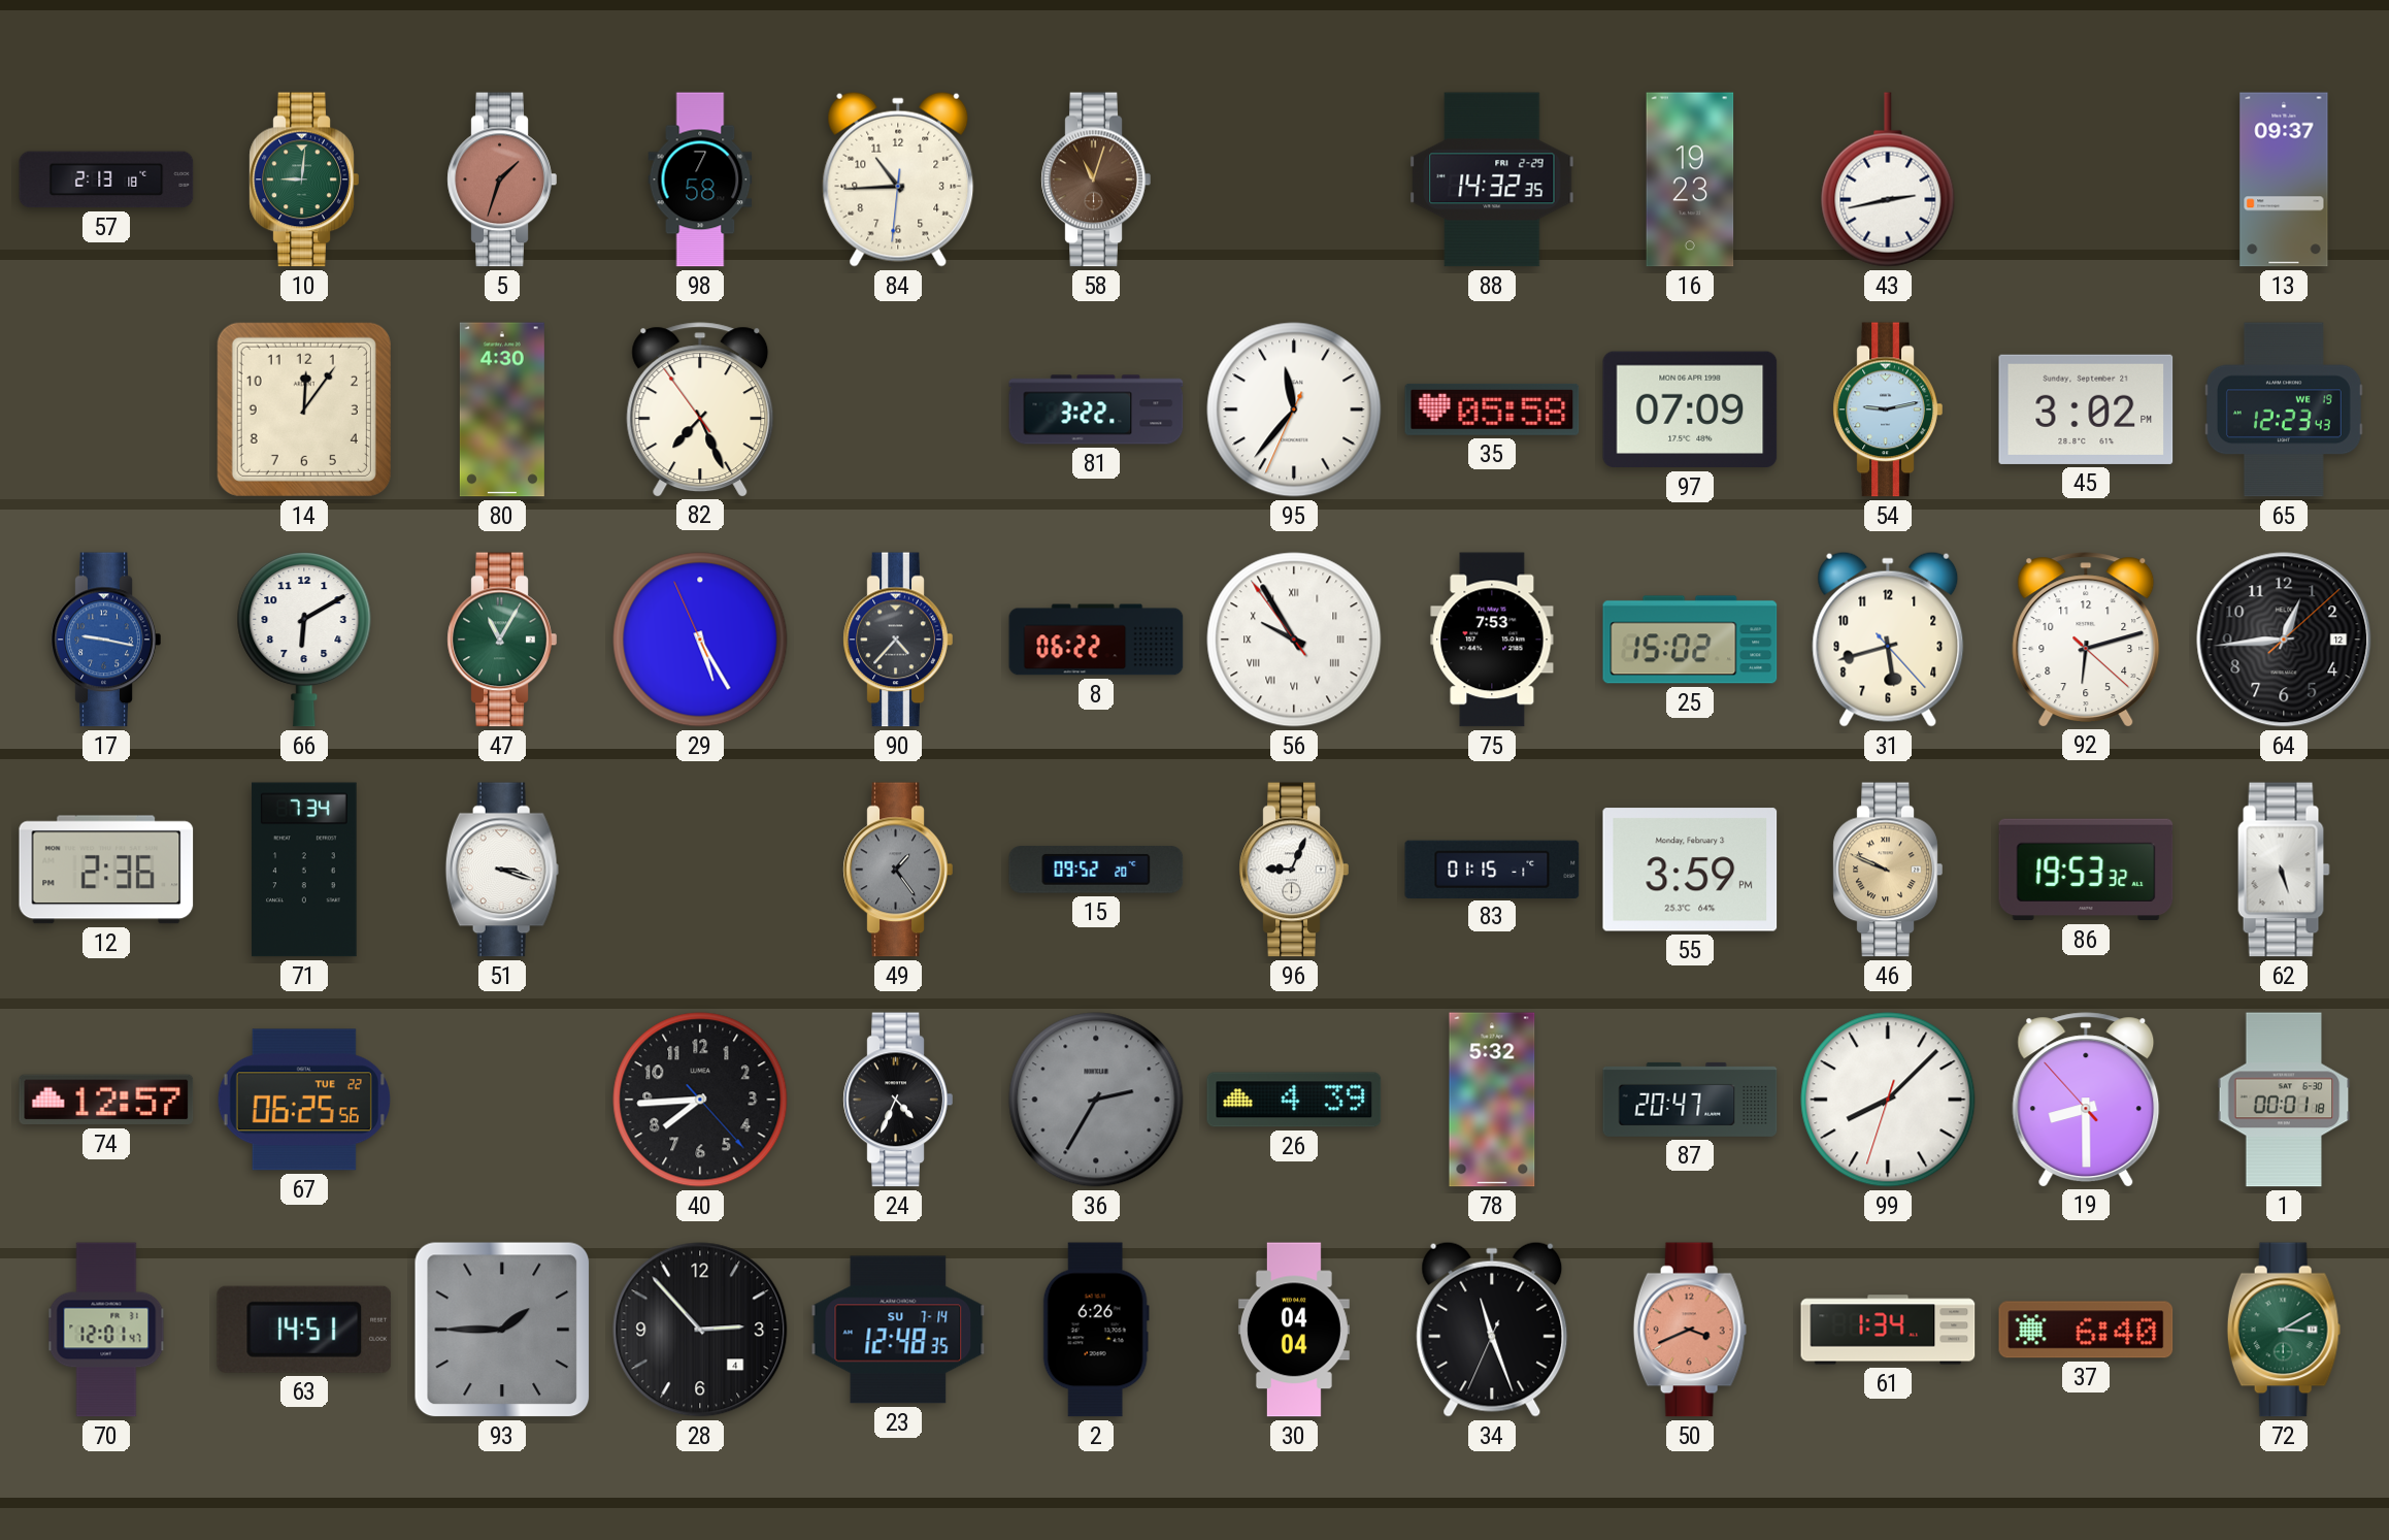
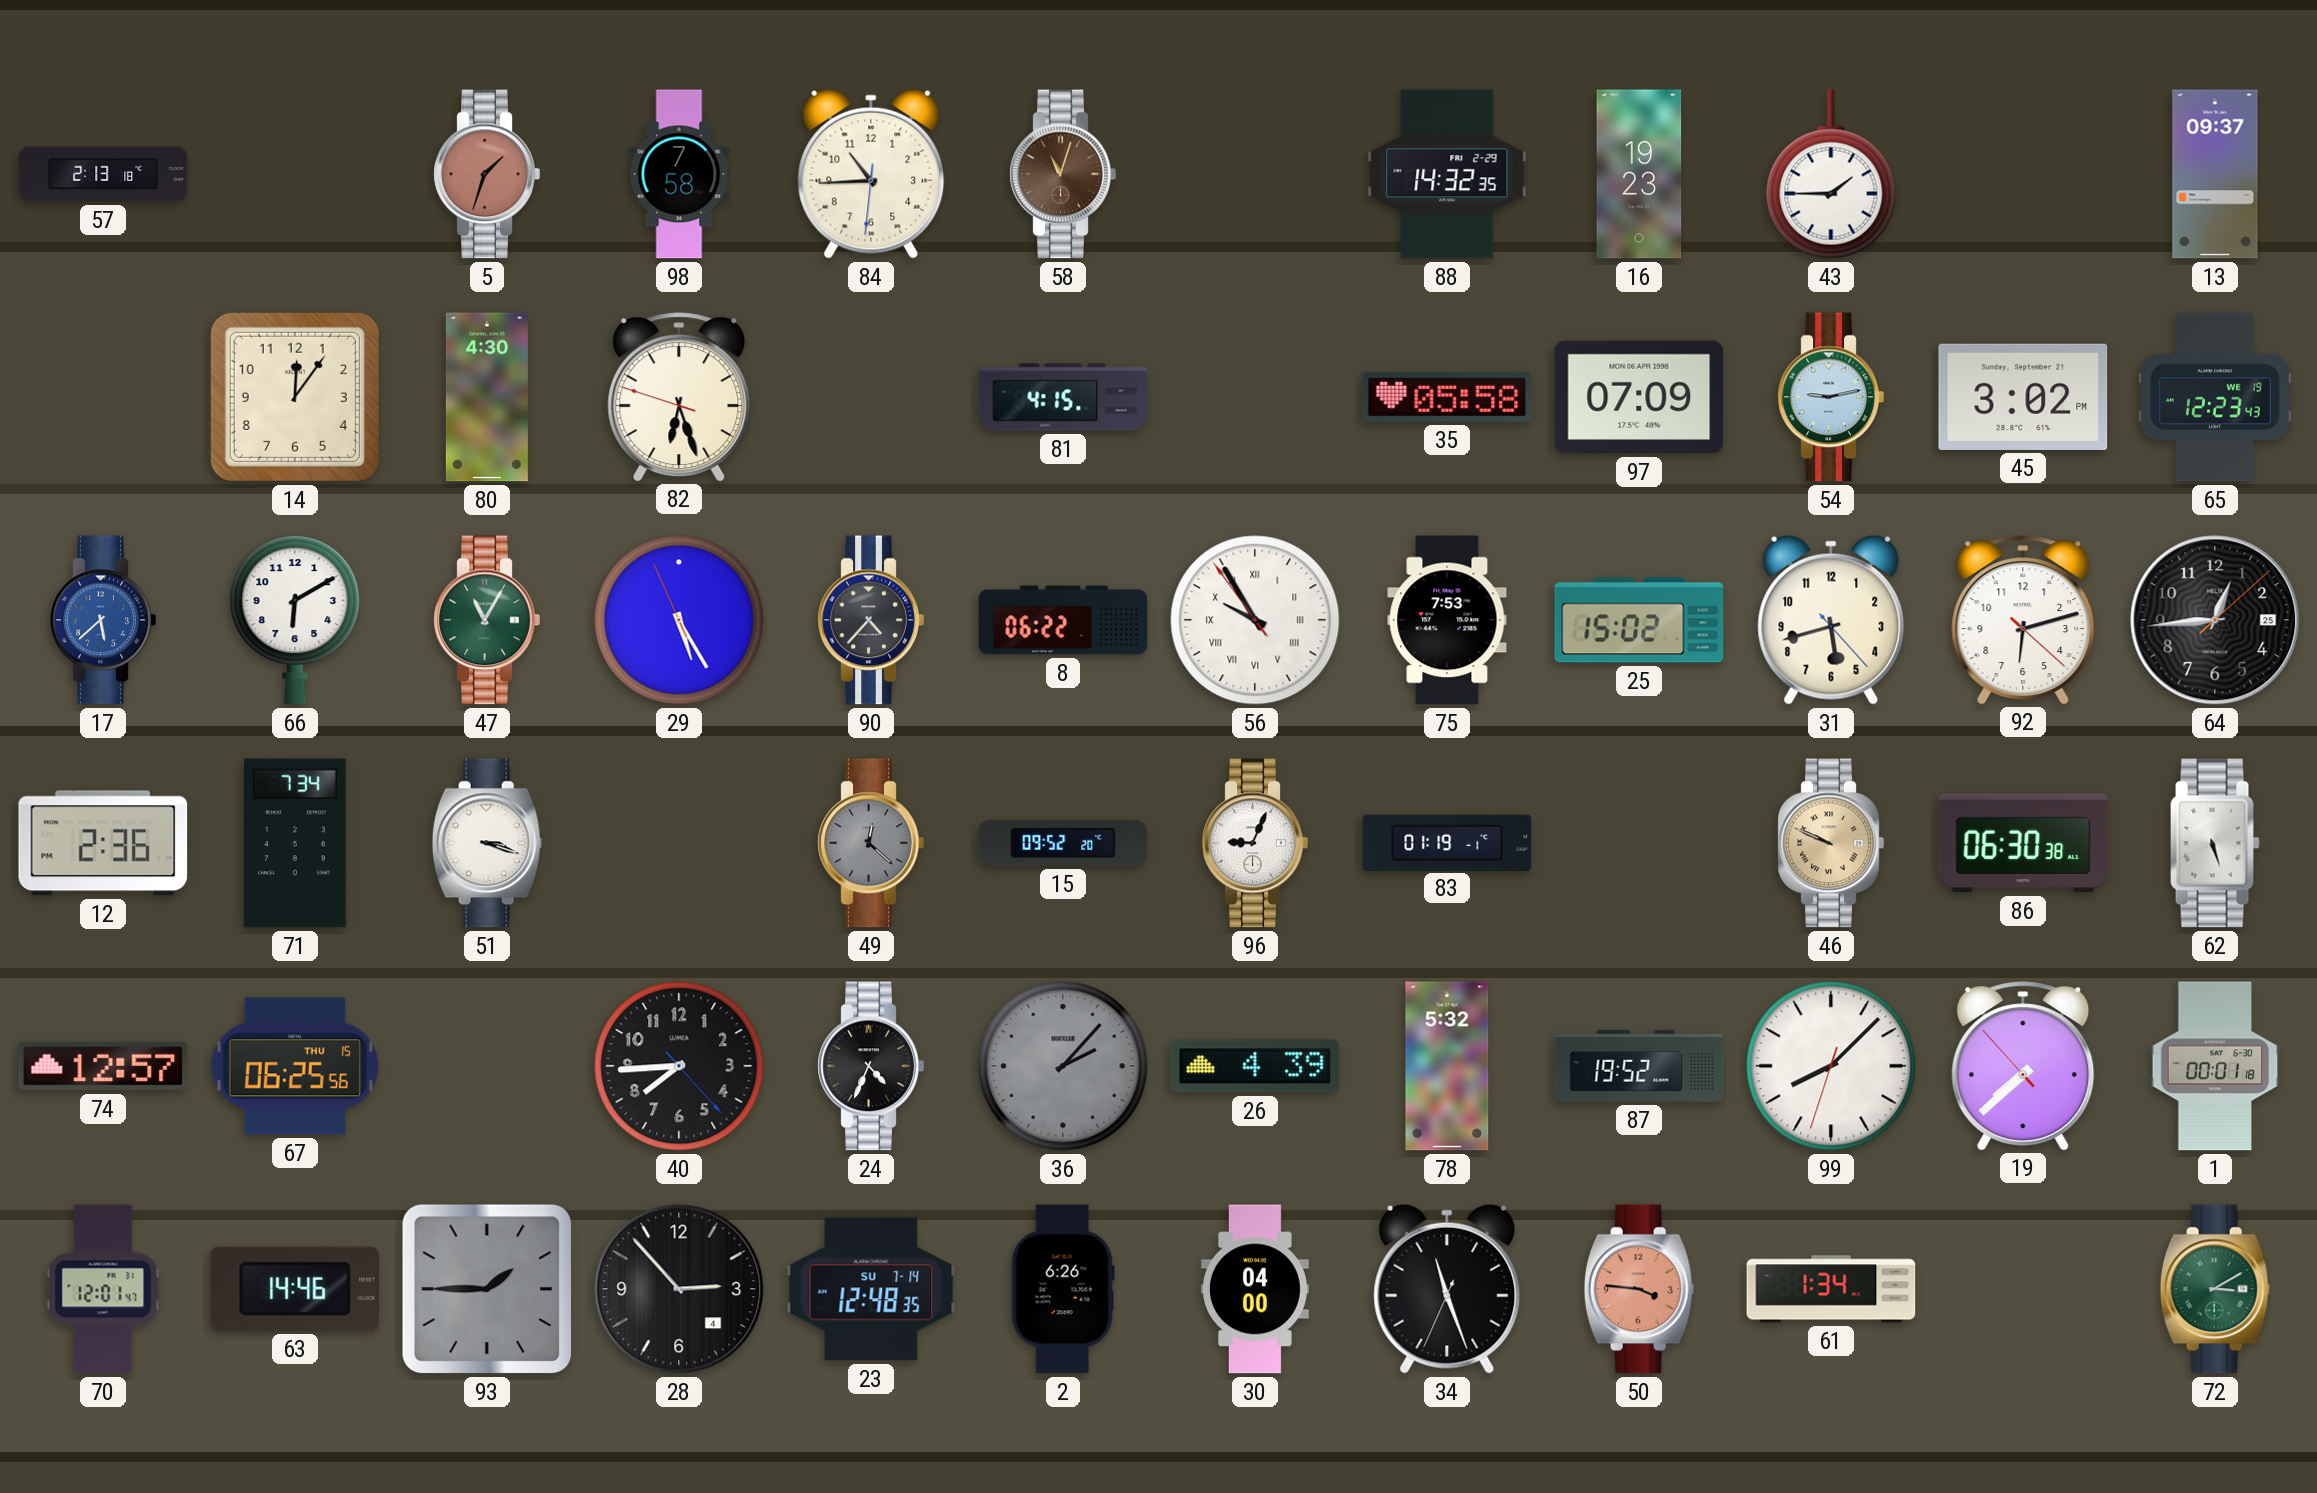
10: 9:01 -> none
43: 2:43 -> 1:45
82: 7:25 -> 6:26
81: 3:22 -> 4:15
95: 11:36 -> none
17: 9:17 -> 5:38
64 date: 12 -> 25
49: 1:24 -> 12:22
83: 01:15 -> 01:19
55: 3:59 -> none
86: 19:53 -> 06:30
67 date: TUE 22 -> THU 15
36: 2:35 -> 2:07
87: 20:47 -> 19:52
19: 8:29 -> 7:37
63: 14:51 -> 14:46
30: 04:04 -> 04:00
50: 3:41 -> 3:46
37: 6:40 -> none
